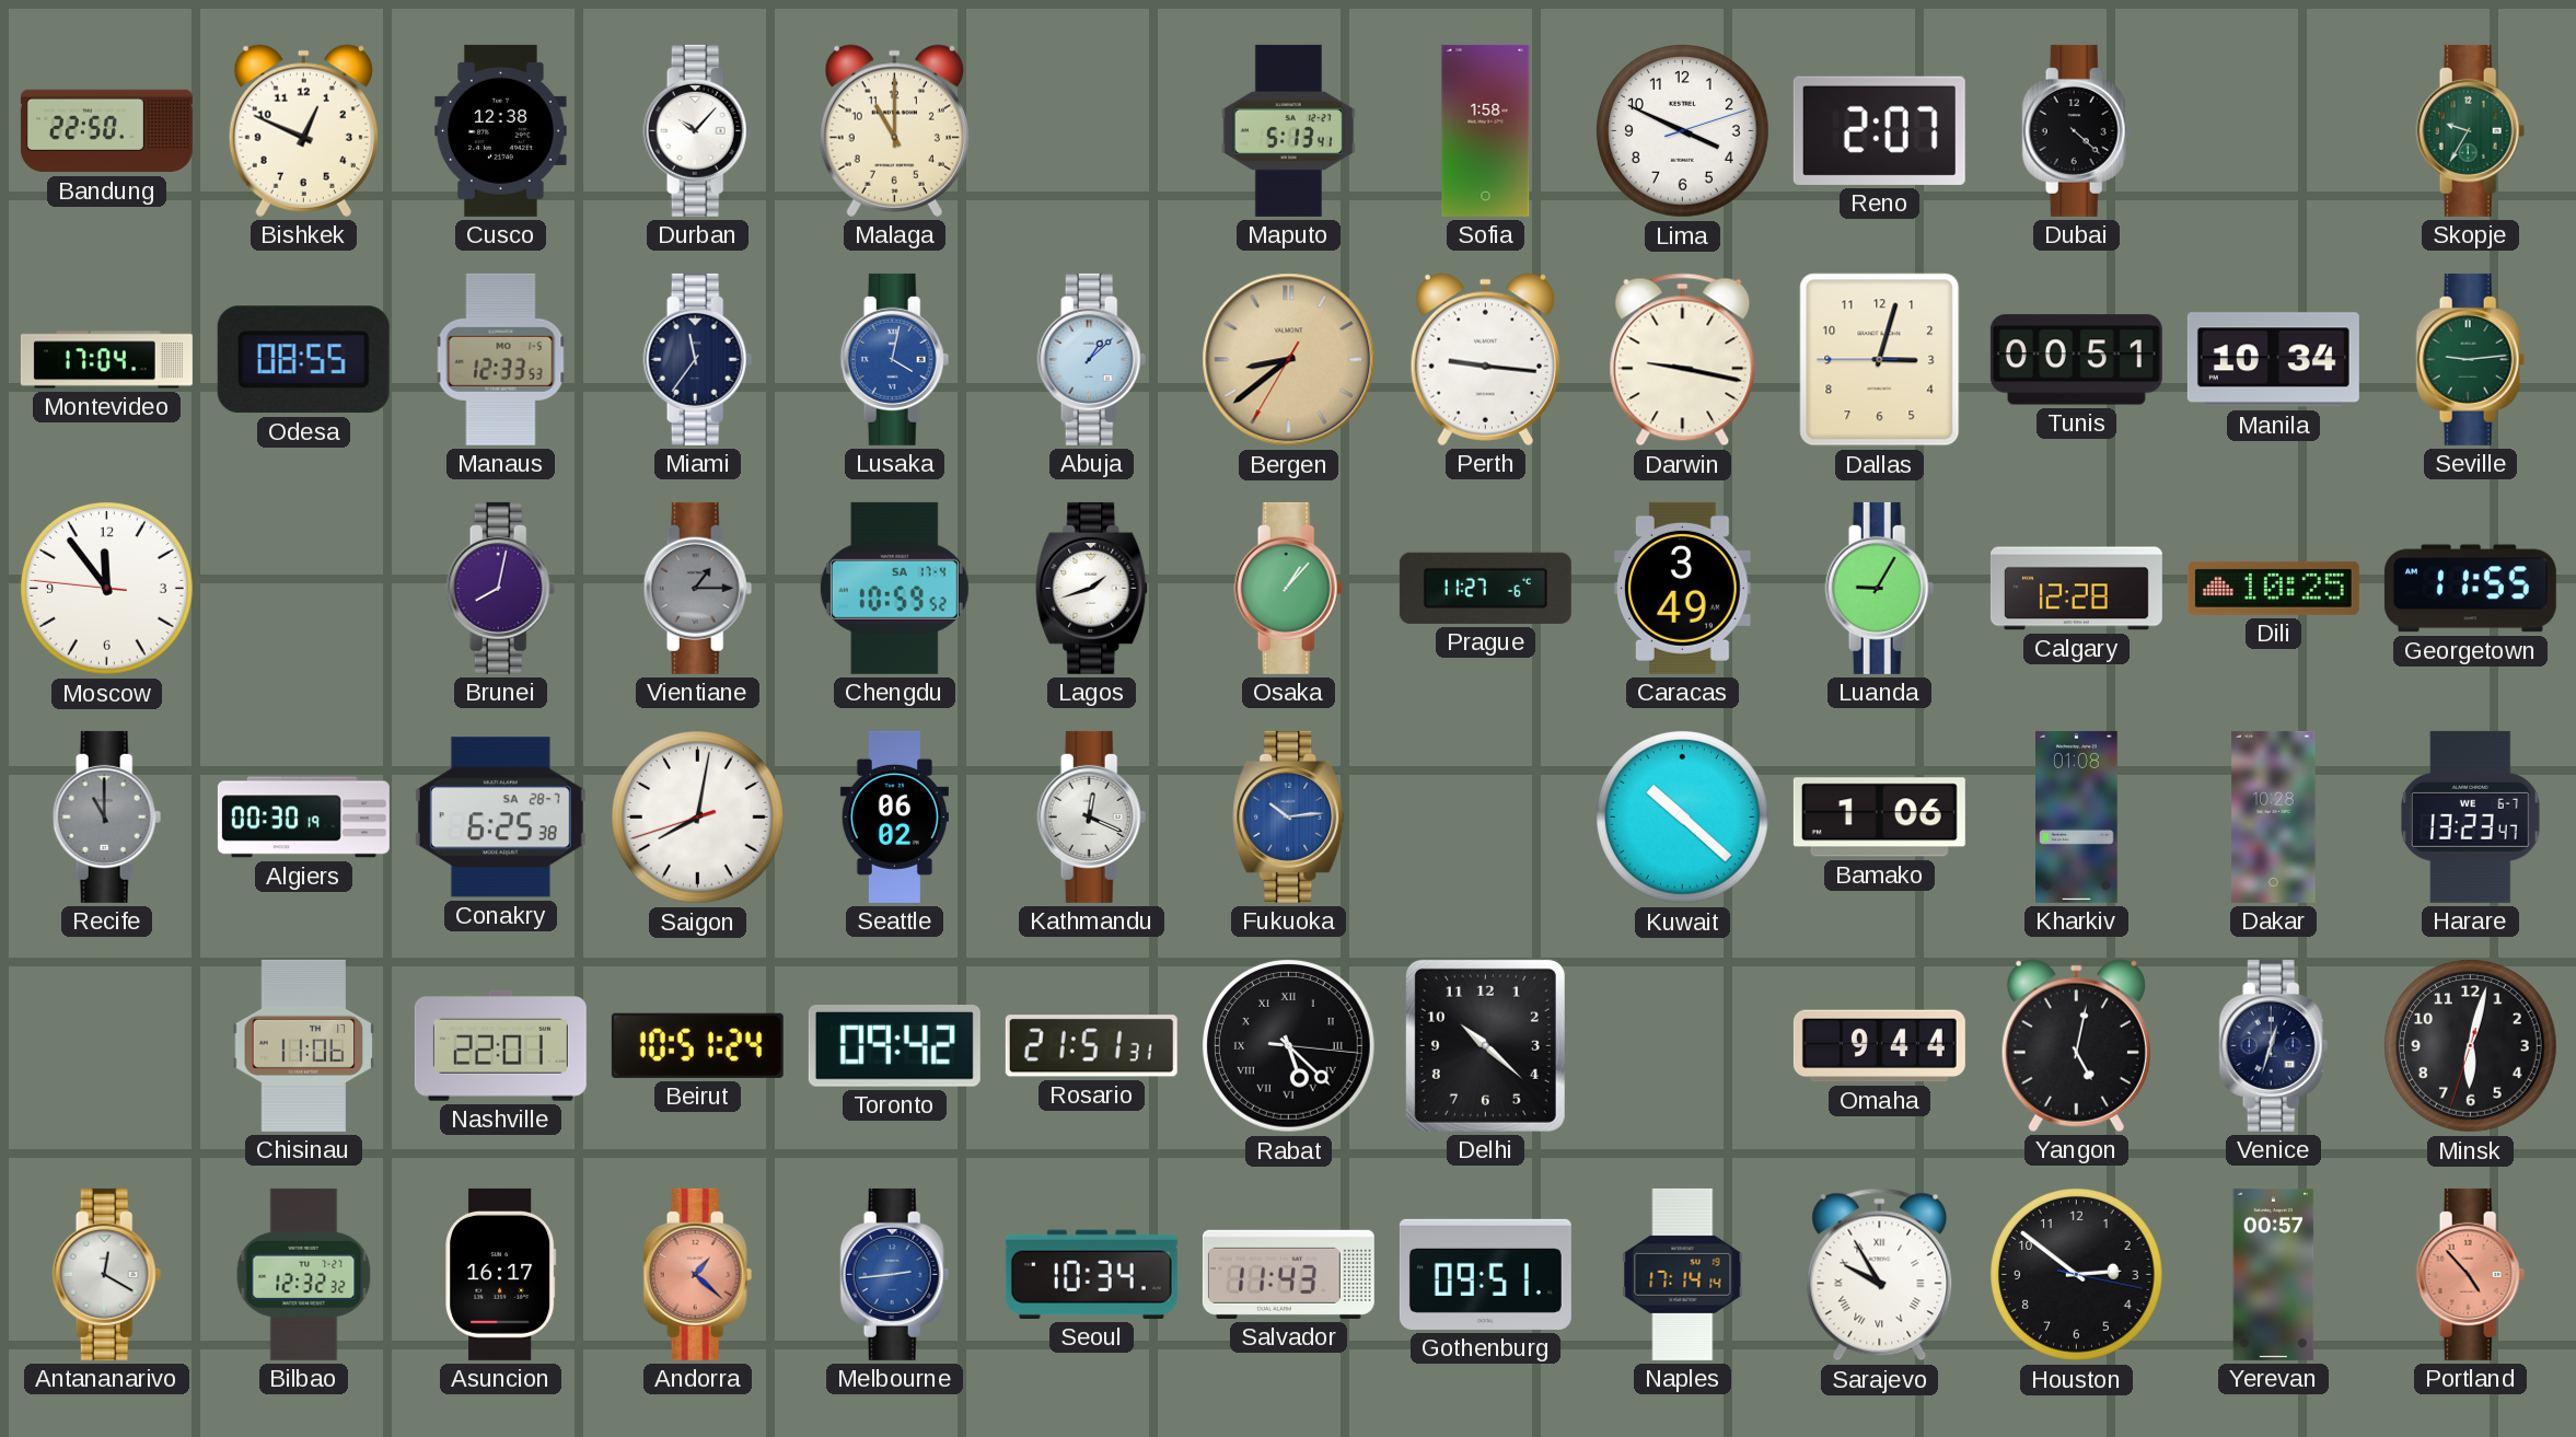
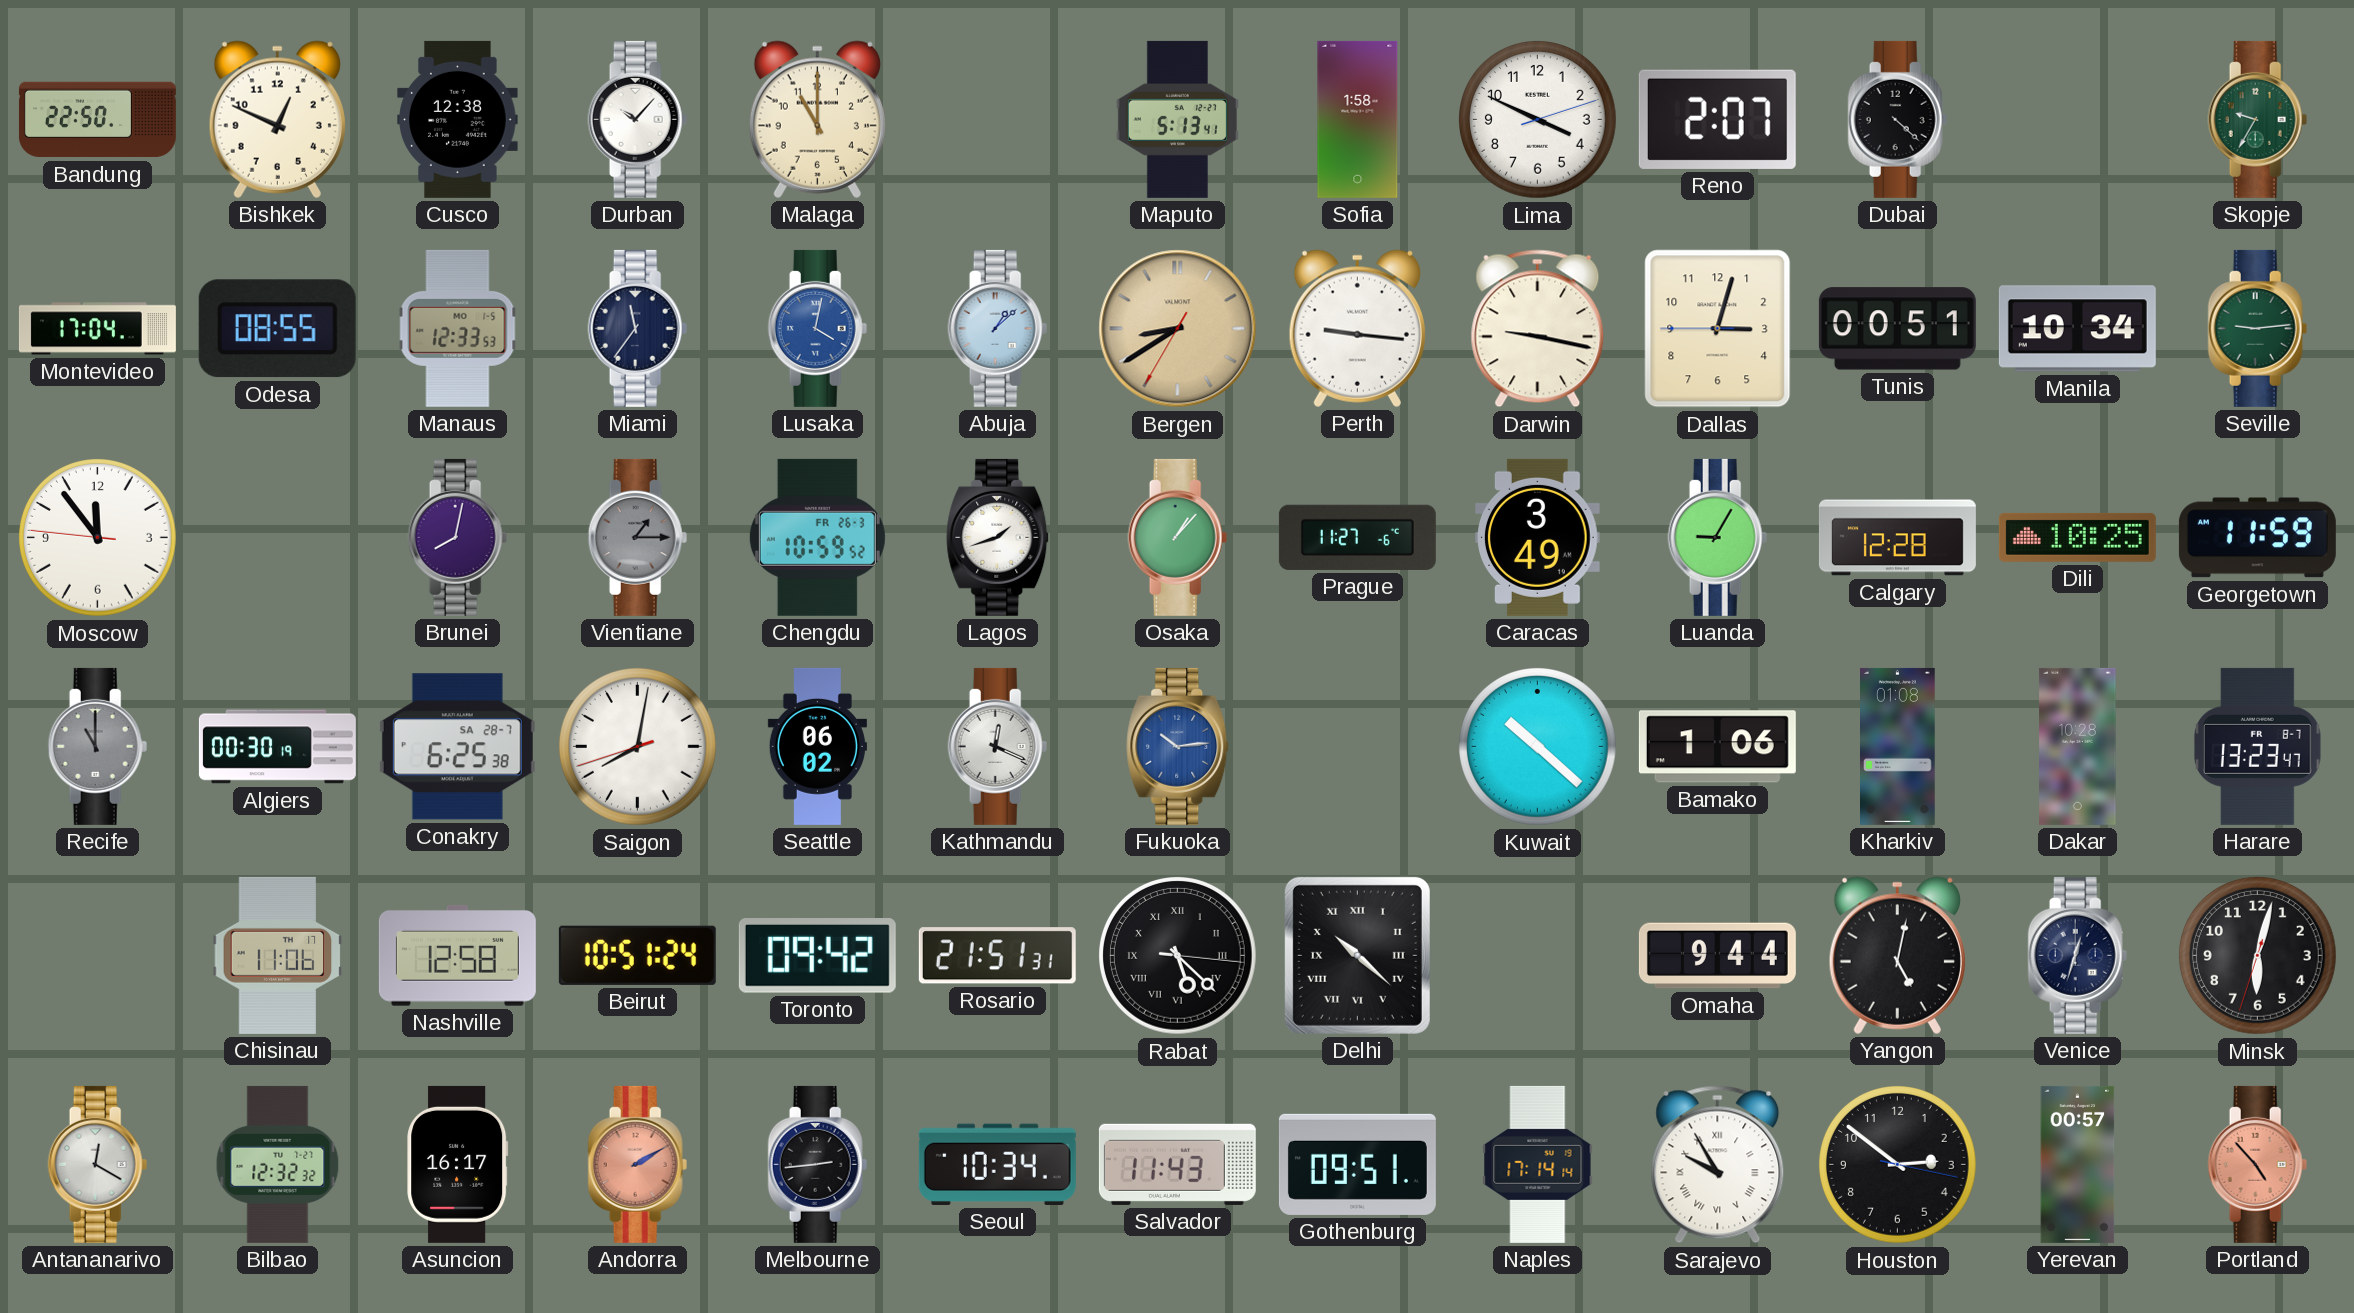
Bergen: 8:38 -> 8:39
Chengdu date: SA 17-4 -> FR 26-3
Georgetown: 11:55 -> 11:59
Harare date: WE 6-7 -> FR 8-7
Nashville: 22:01 -> 12:58
Delhi numerals: Arabic -> Roman
Andorra: 1:22 -> 2:10
Melbourne dial: blue -> black
